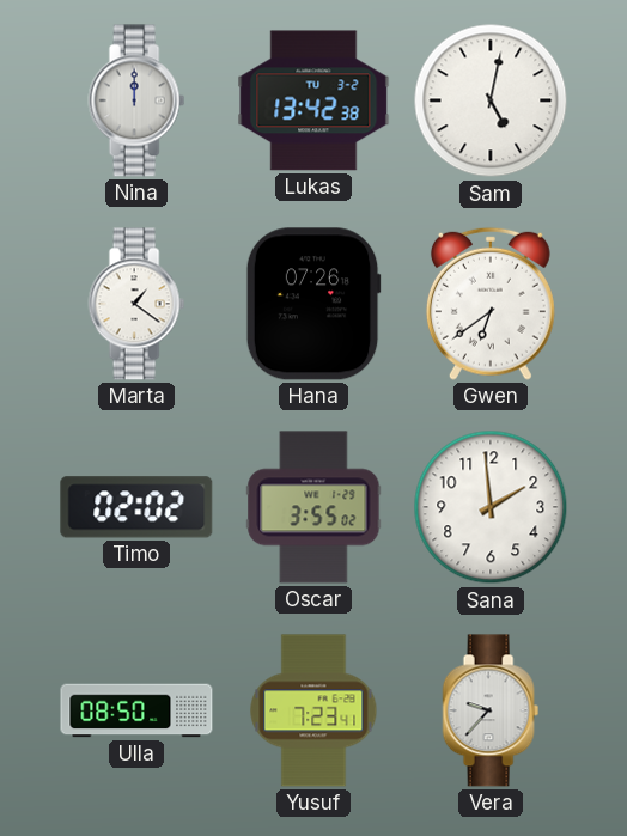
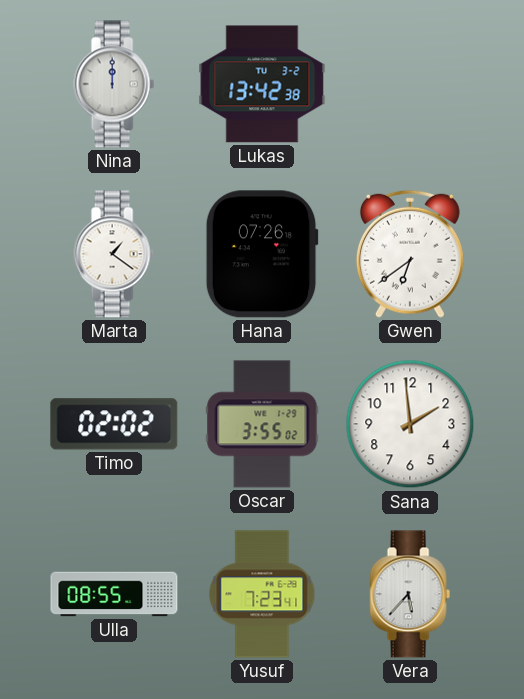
Sam: 5:02 -> none
Ulla: 08:50 -> 08:55
Vera: 9:37 -> 5:37
